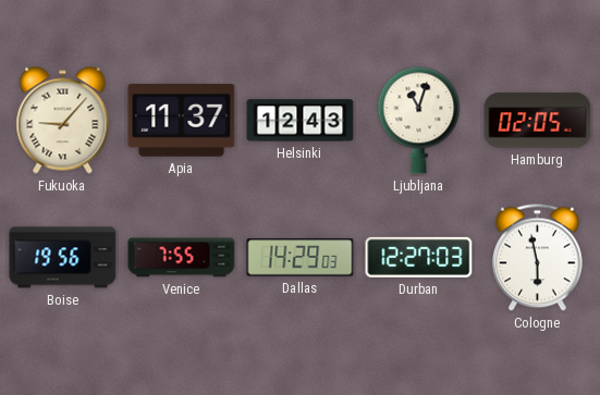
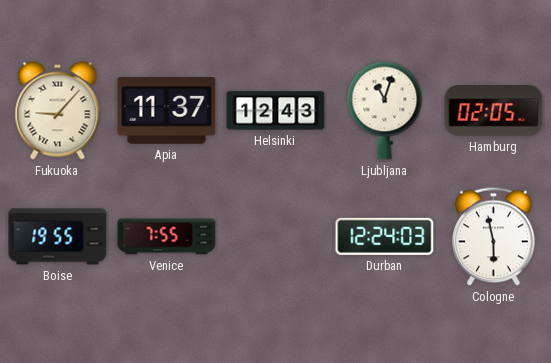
Boise: 19:56 -> 19:55
Dallas: 14:29 -> none
Durban: 12:27 -> 12:24
